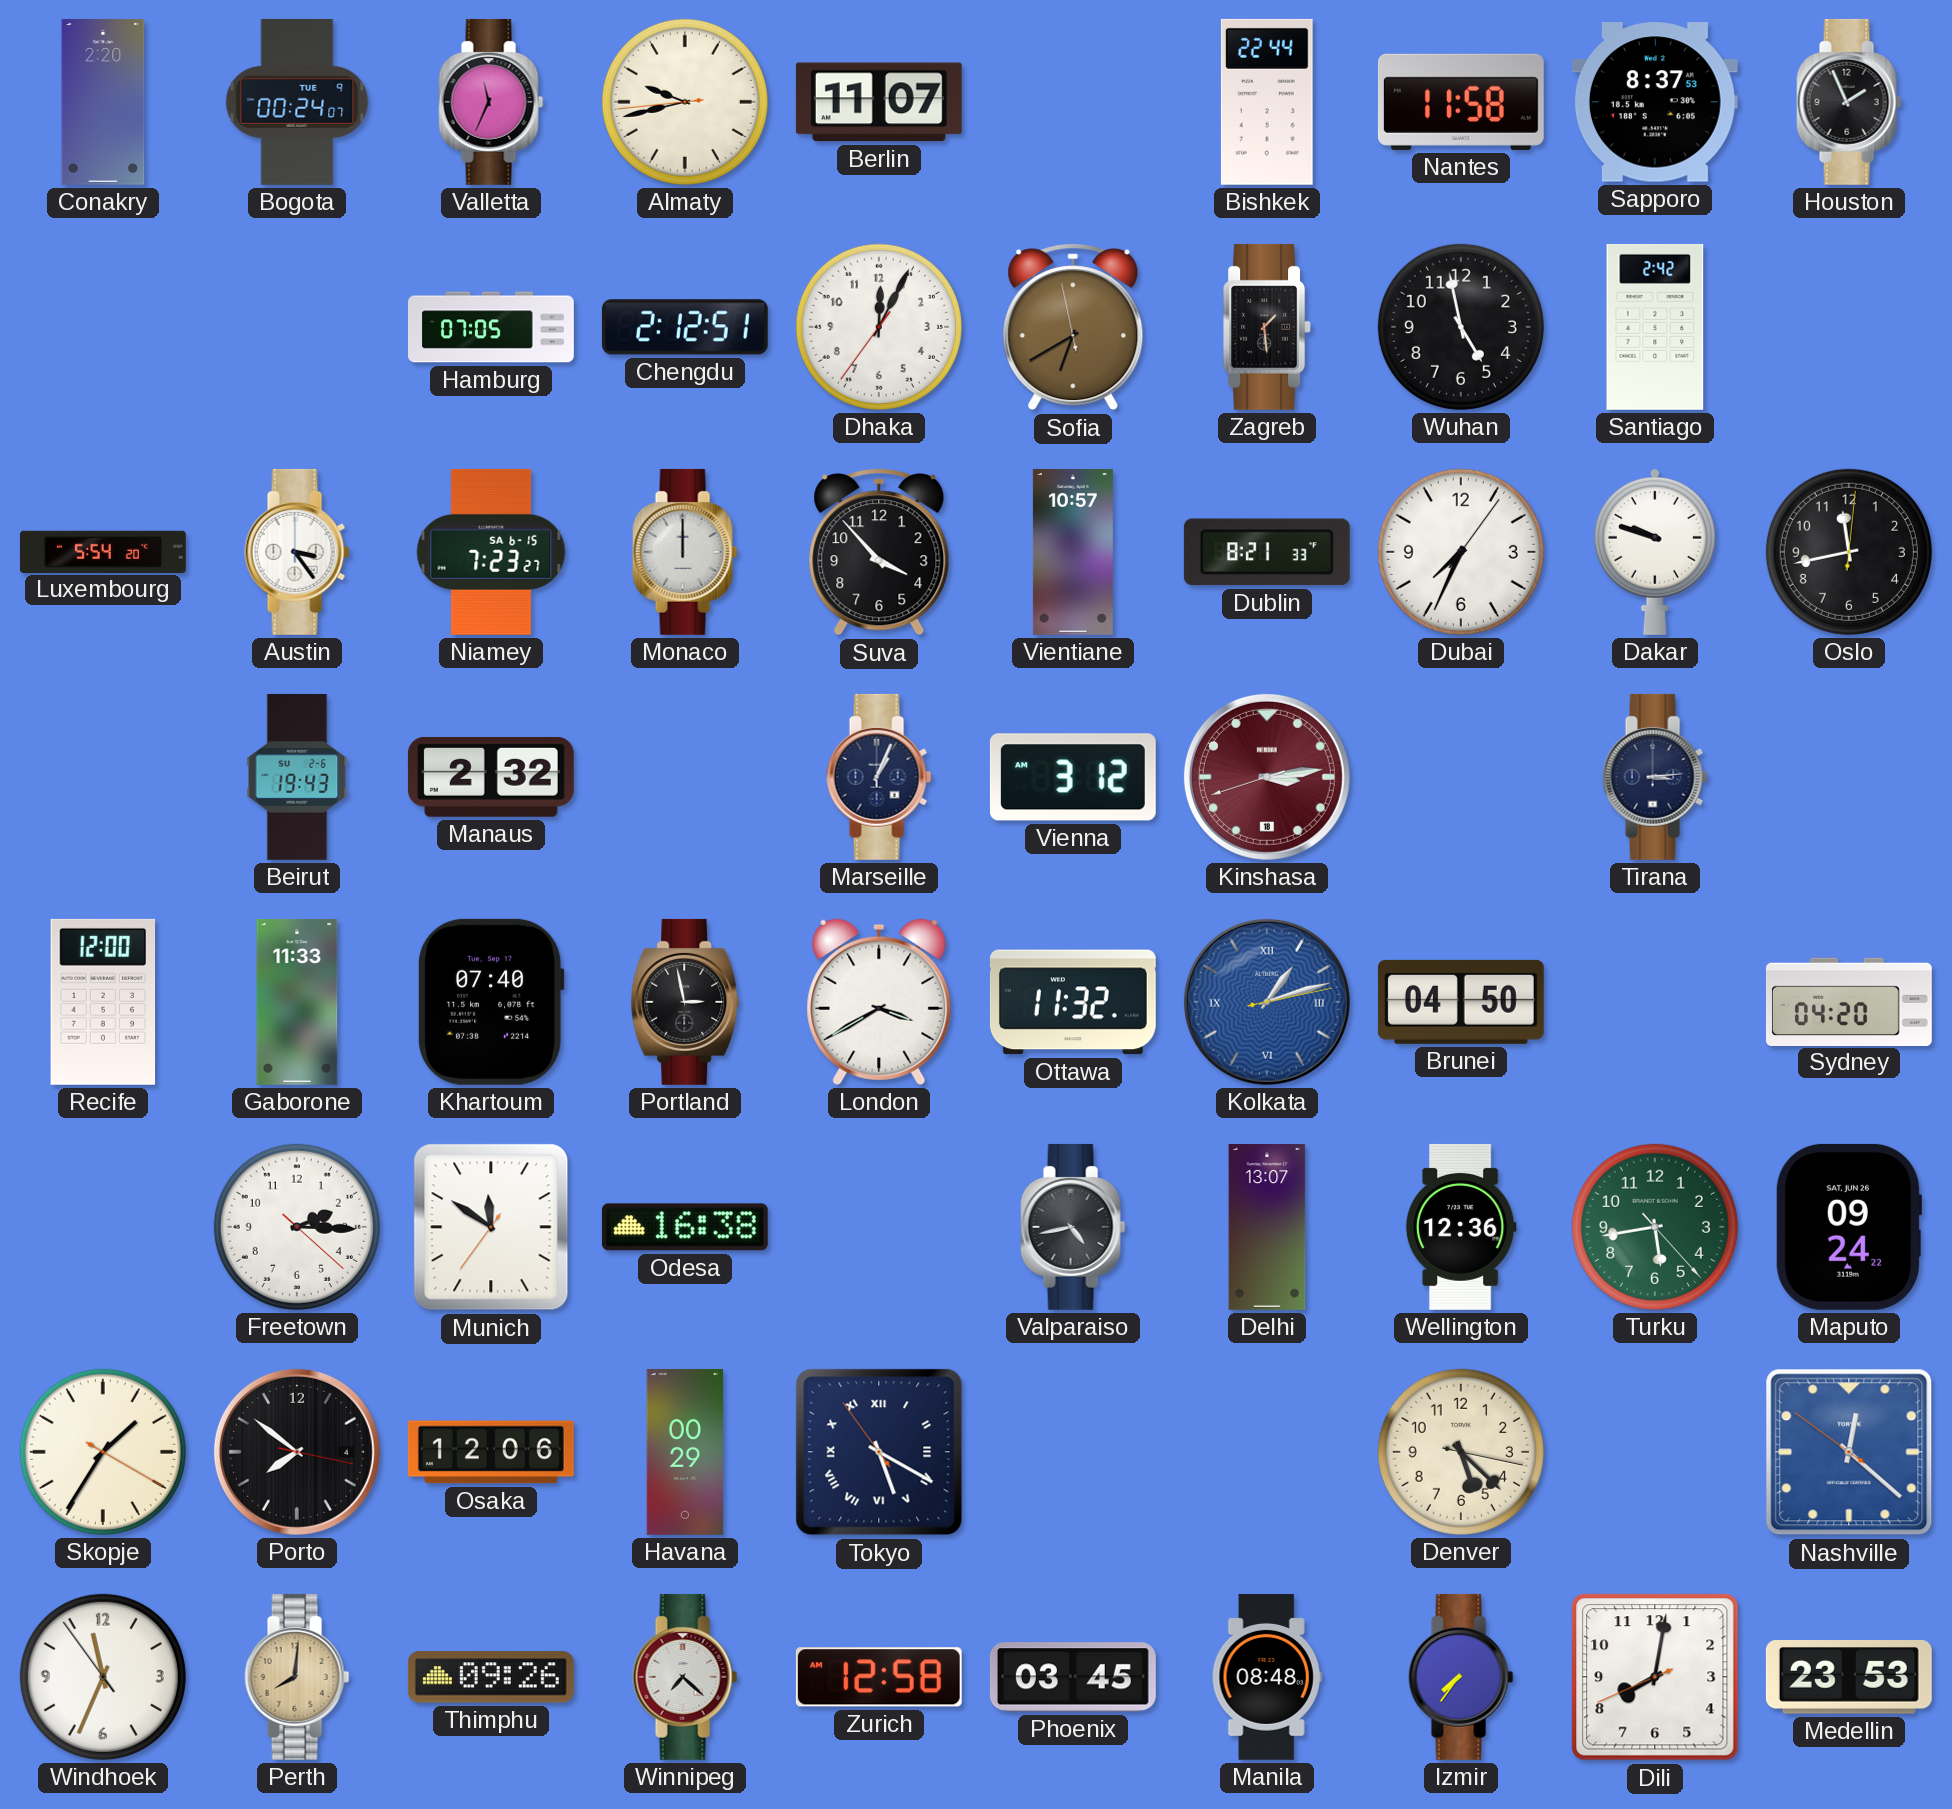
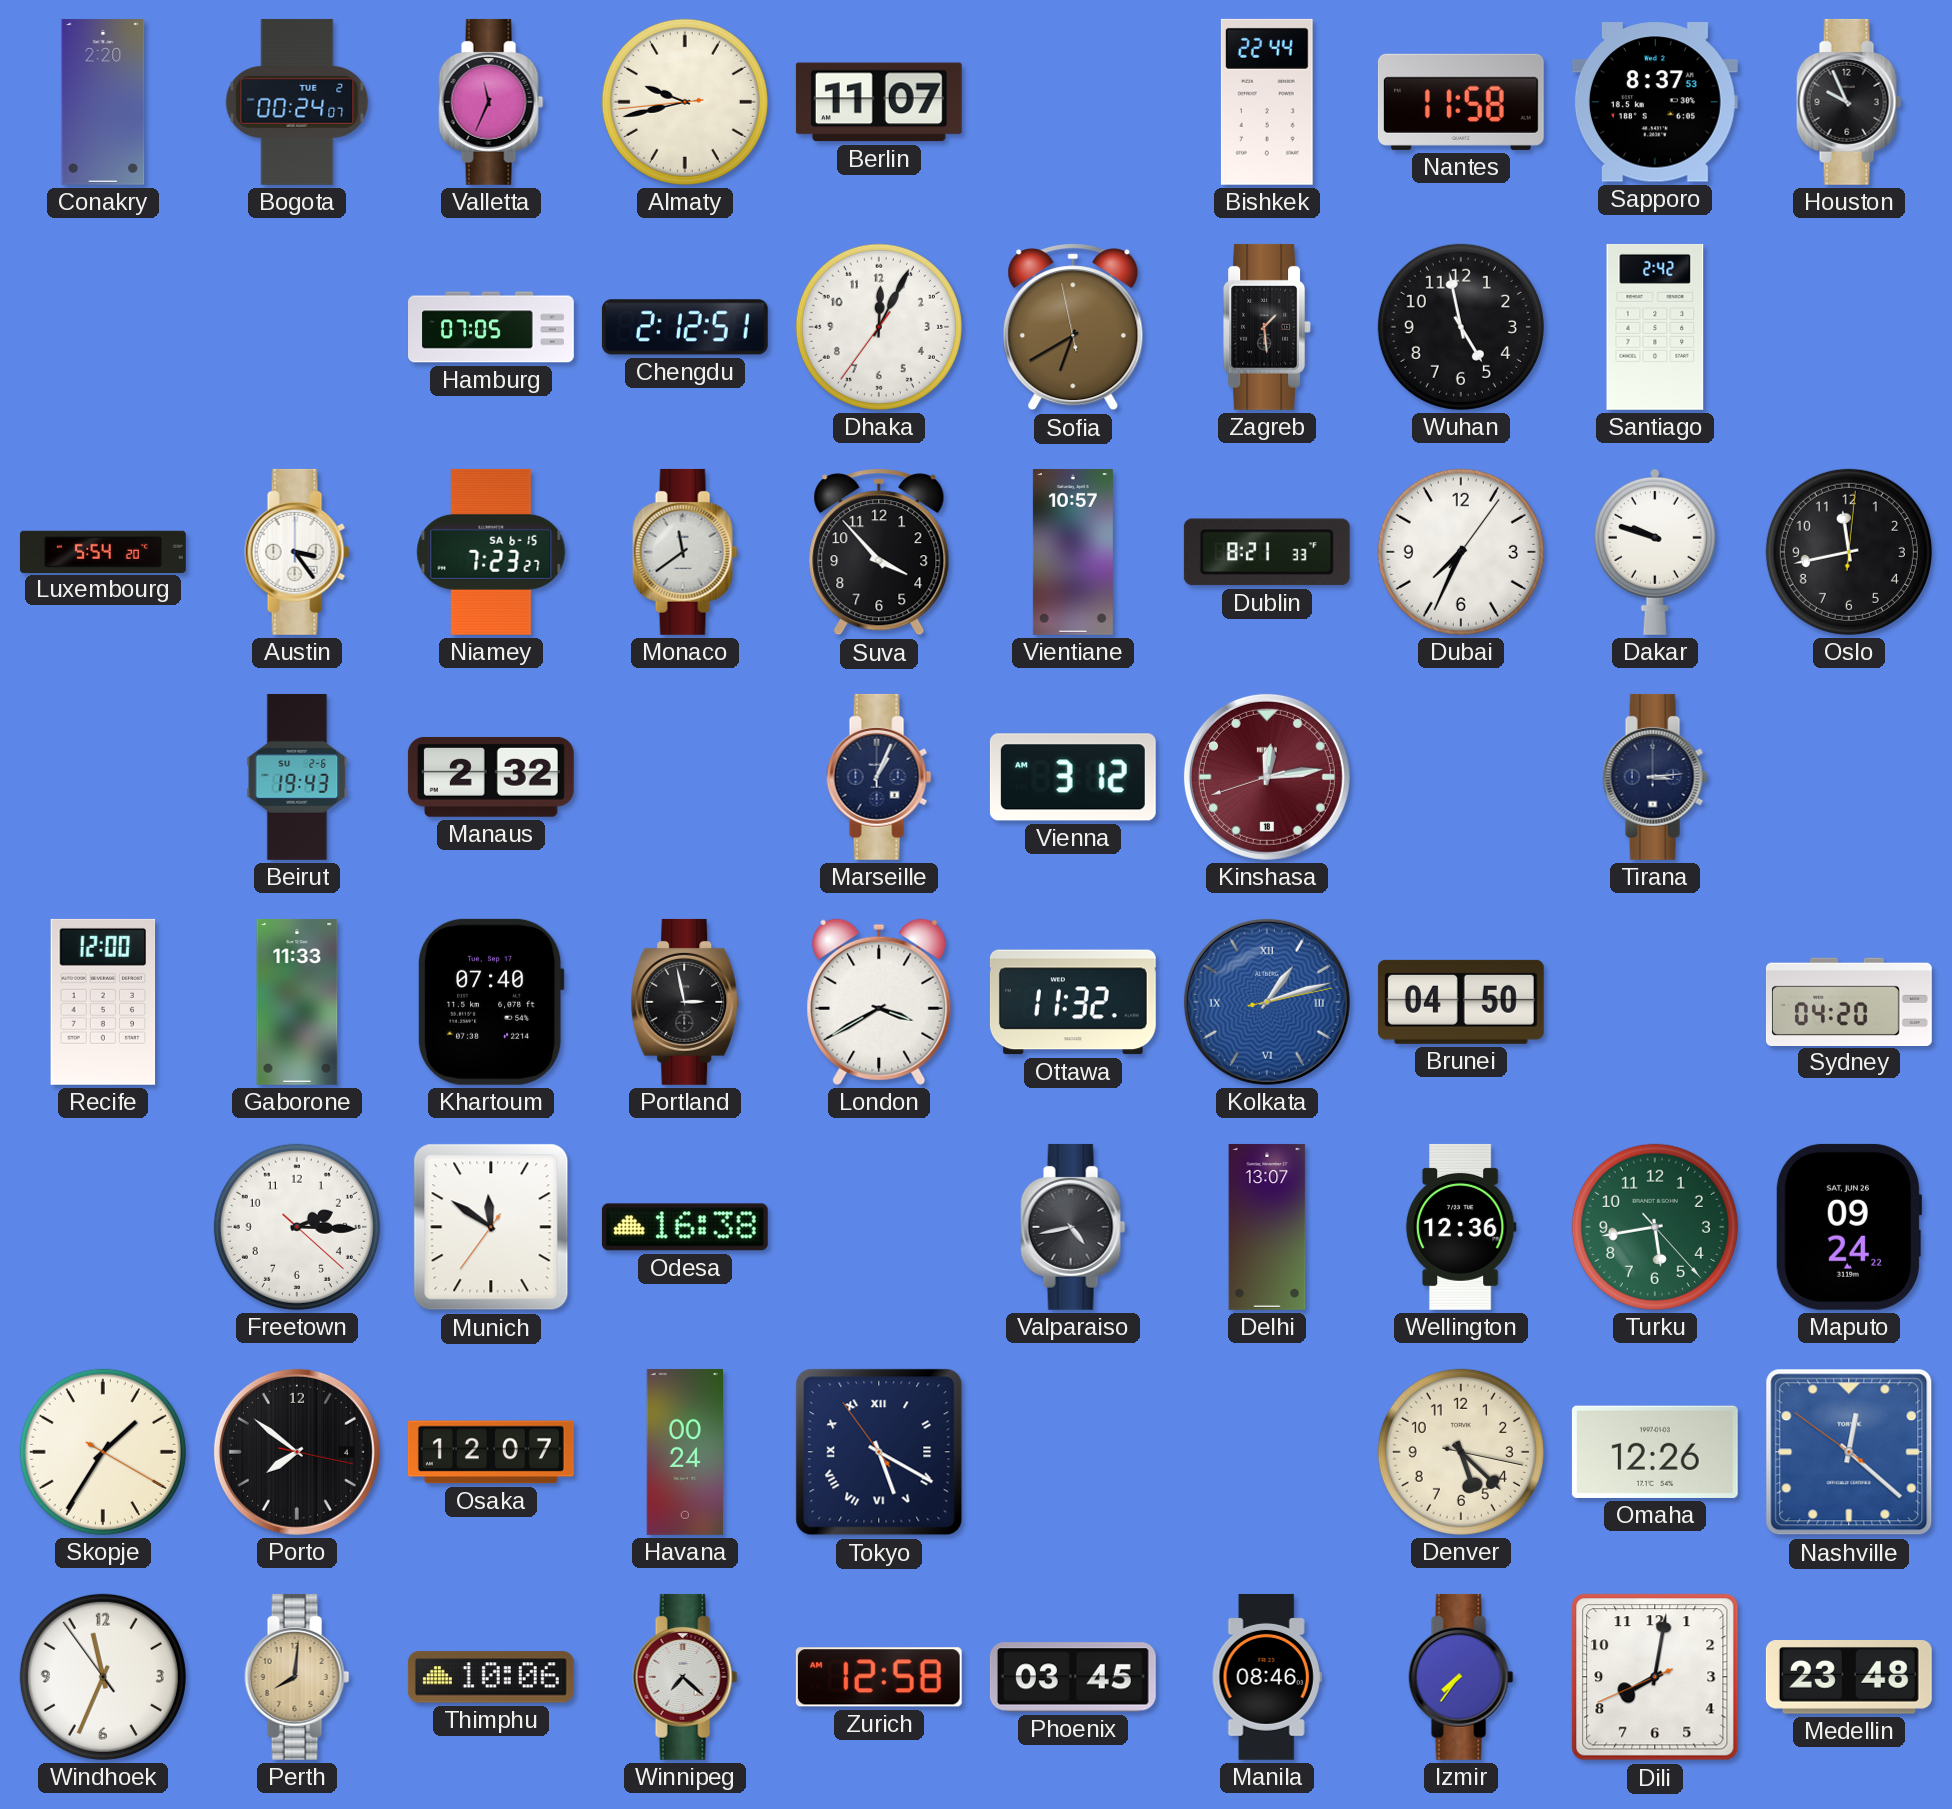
Bogota date: TUE 9 -> TUE 2
Houston: 1:56 -> 9:56
Monaco: 12:00 -> 11:39
Kinshasa: 3:13 -> 12:13
Osaka: 12:06 -> 12:07
Havana: 00:29 -> 00:24
Omaha: none -> 12:26
Thimphu: 09:26 -> 10:06
Manila: 08:48 -> 08:46
Medellin: 23:53 -> 23:48
